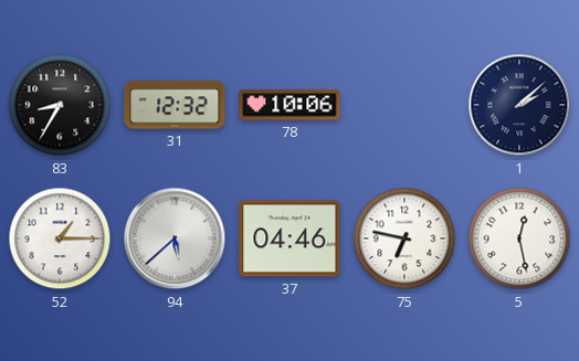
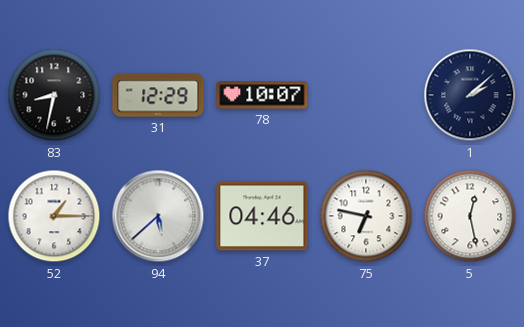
83: 8:35 -> 8:32
31: 12:32 -> 12:29
78: 10:06 -> 10:07
